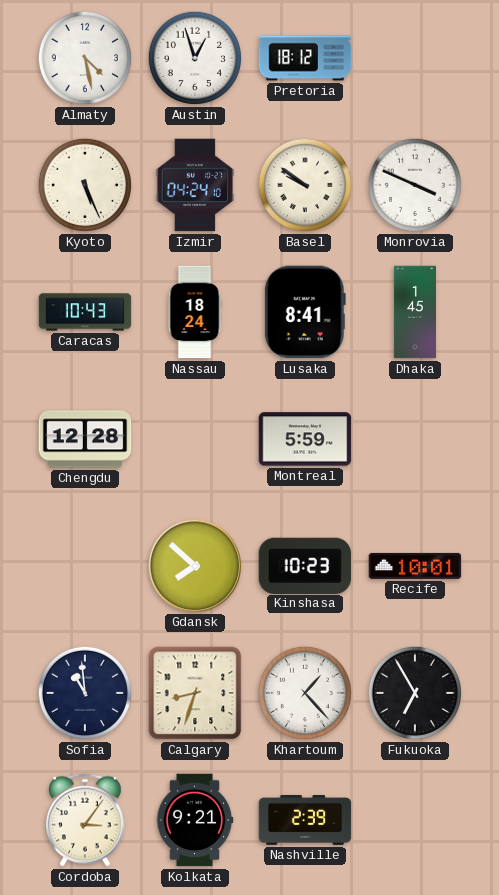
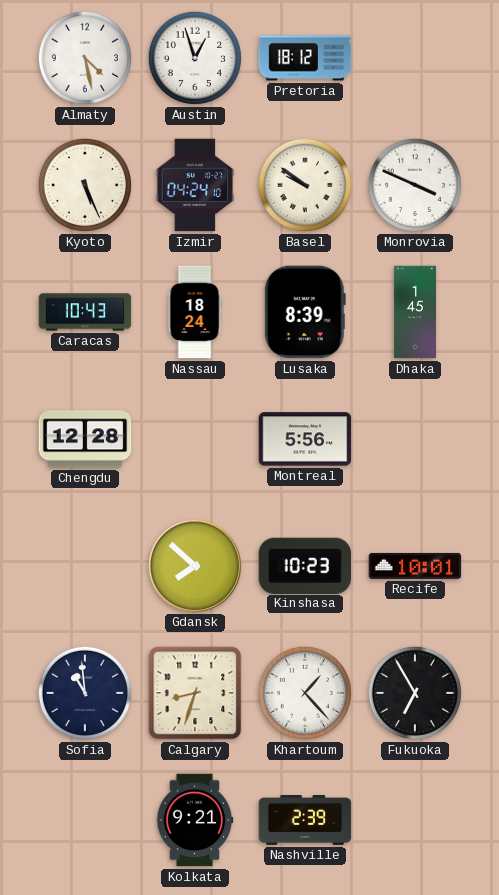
Lusaka: 8:41 -> 8:39
Montreal: 5:59 -> 5:56
Cordoba: 3:06 -> none
